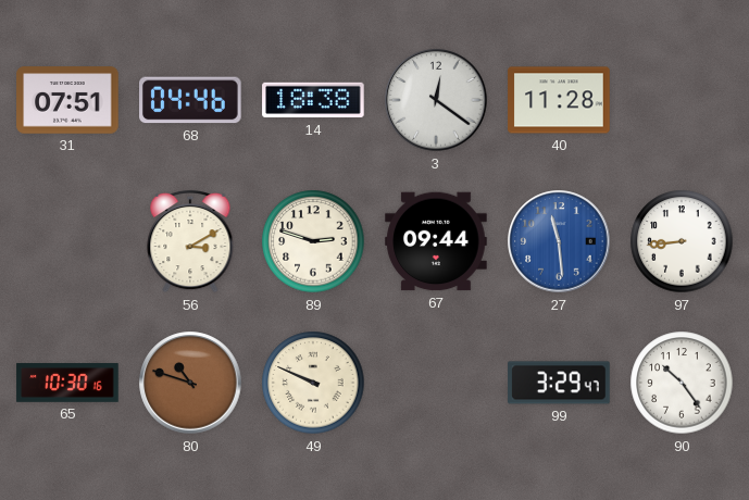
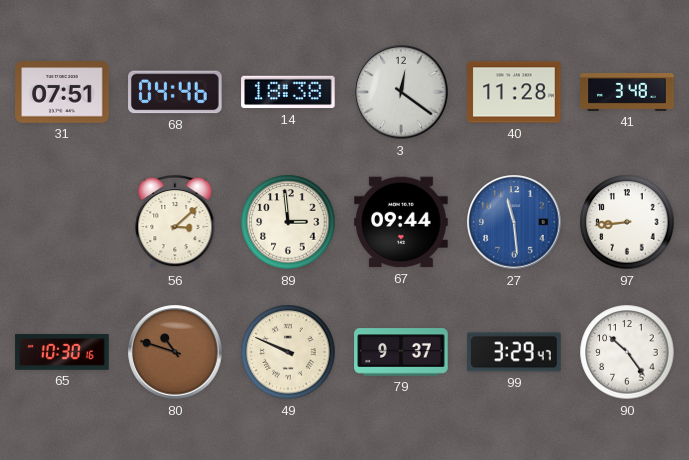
41: none -> 3:48
56: 3:10 -> 3:08
89: 2:48 -> 2:59
79: none -> 9:37
